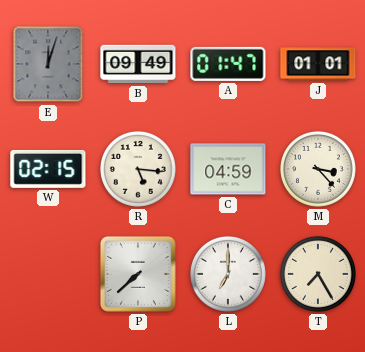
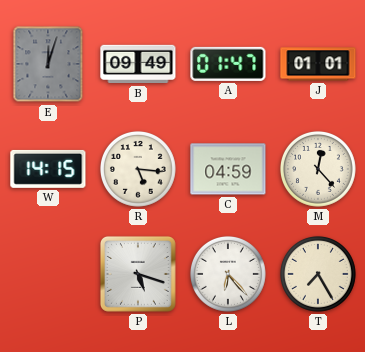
W: 02:15 -> 14:15
M: 3:23 -> 12:23
P: 7:38 -> 5:18
L: 7:00 -> 6:23
